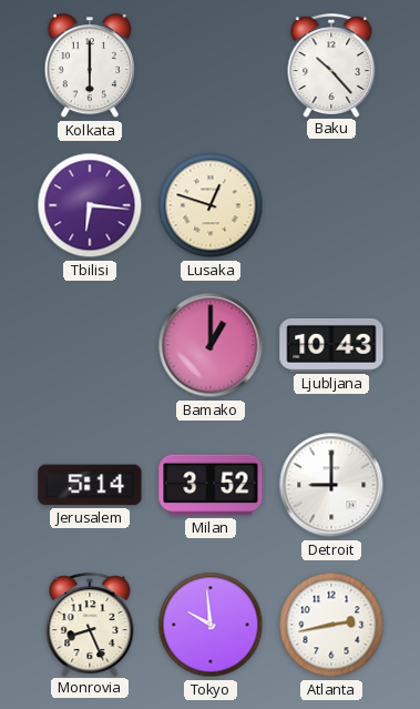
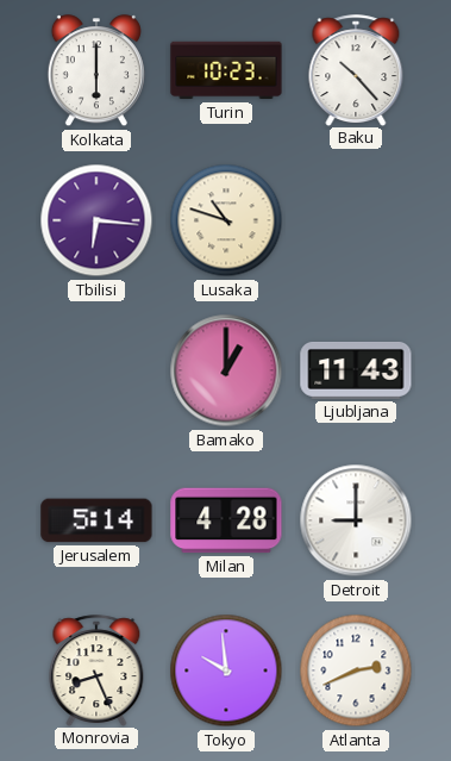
Turin: none -> 10:23
Lusaka: 12:48 -> 10:48
Ljubljana: 10:43 -> 11:43
Milan: 3:52 -> 4:28
Atlanta: 2:43 -> 2:41
